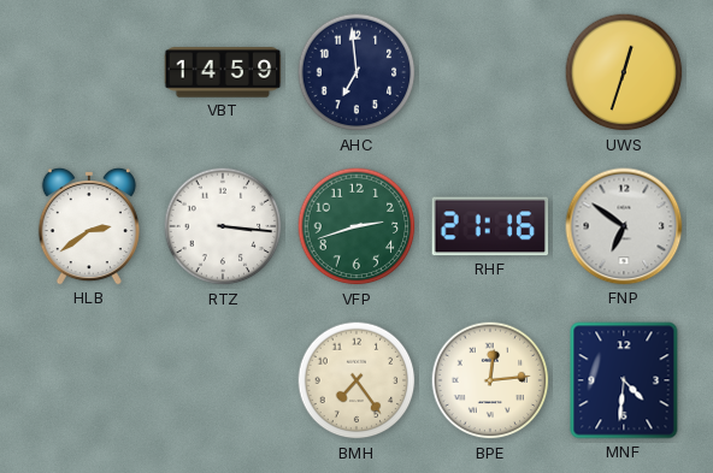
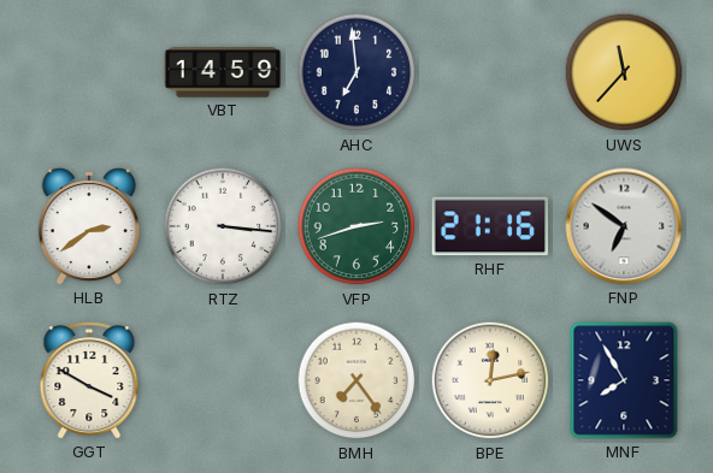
UWS: 12:33 -> 11:37
GGT: none -> 3:50
BPE: 12:14 -> 12:13
MNF: 4:31 -> 7:55
